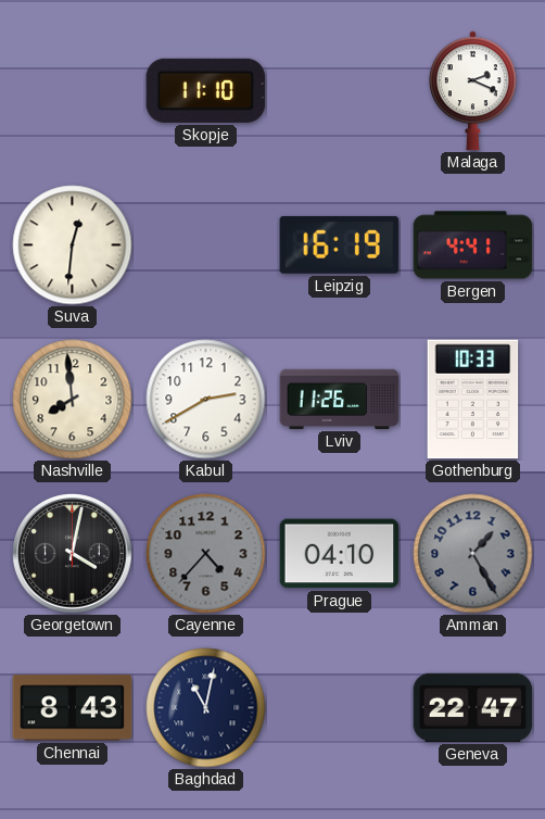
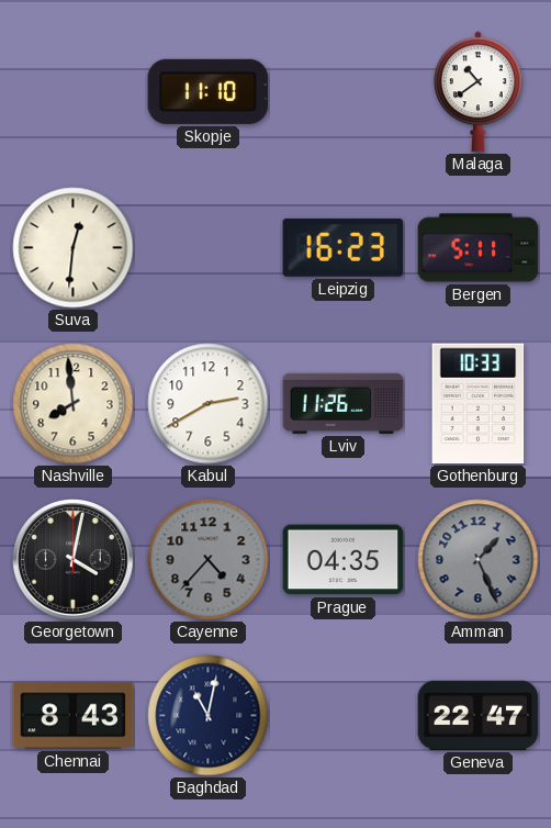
Malaga: 2:19 -> 10:39
Leipzig: 16:19 -> 16:23
Bergen: 4:41 -> 5:11
Prague: 04:10 -> 04:35
Amman: 1:25 -> 1:26
